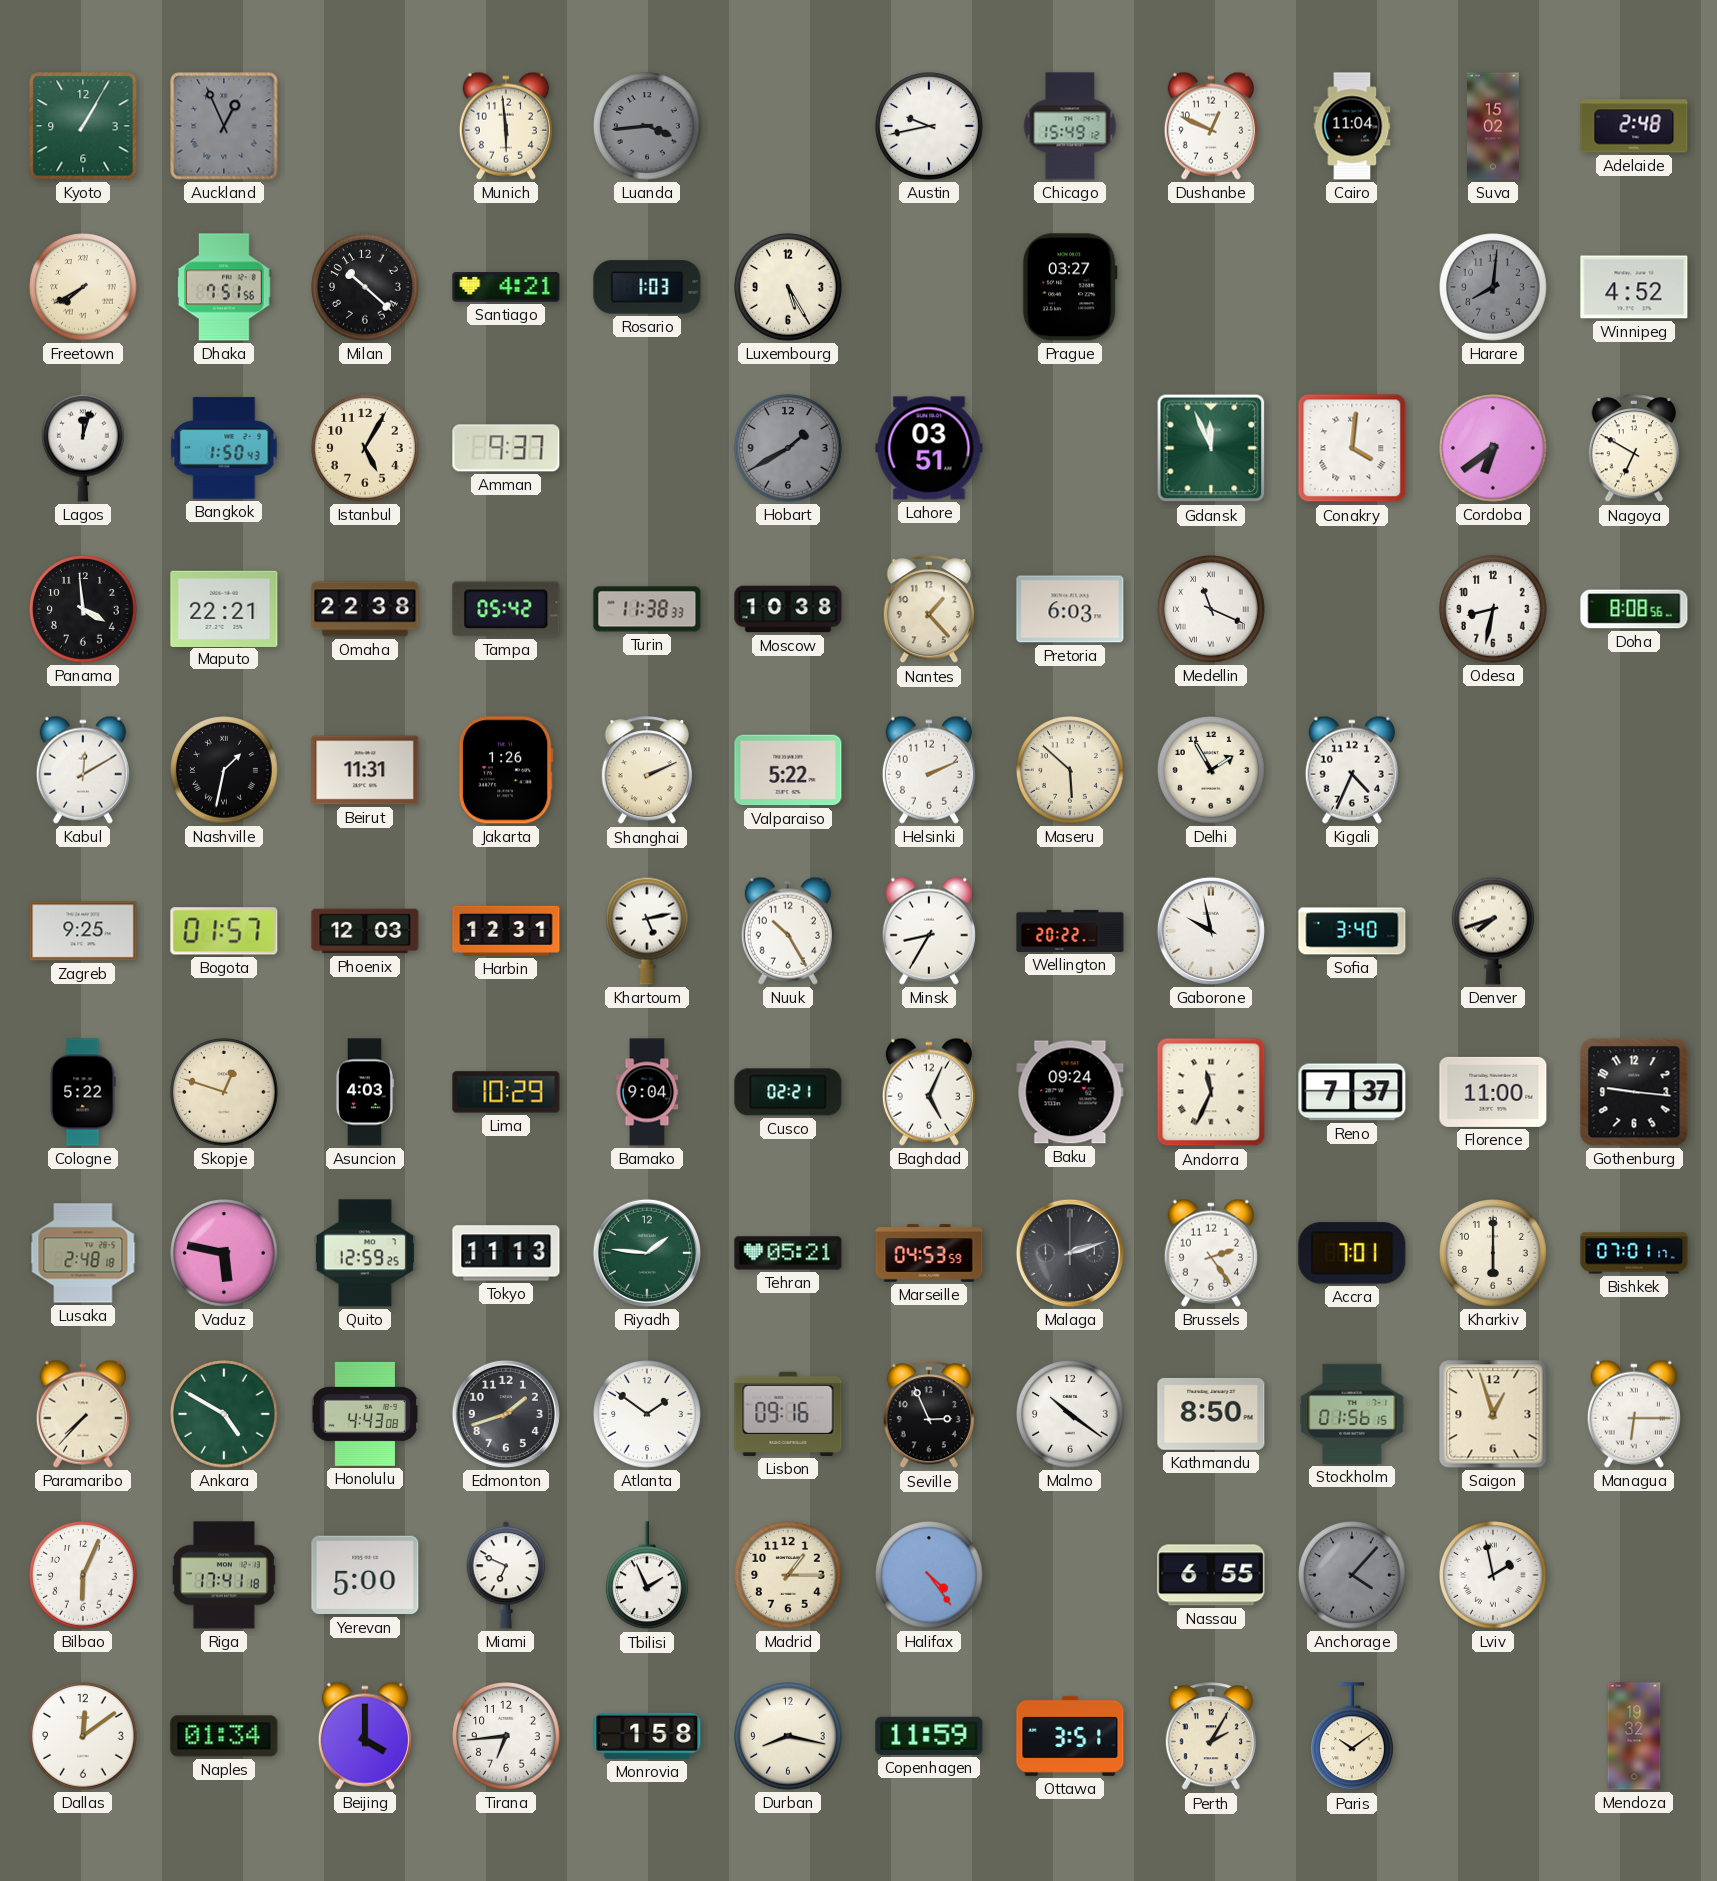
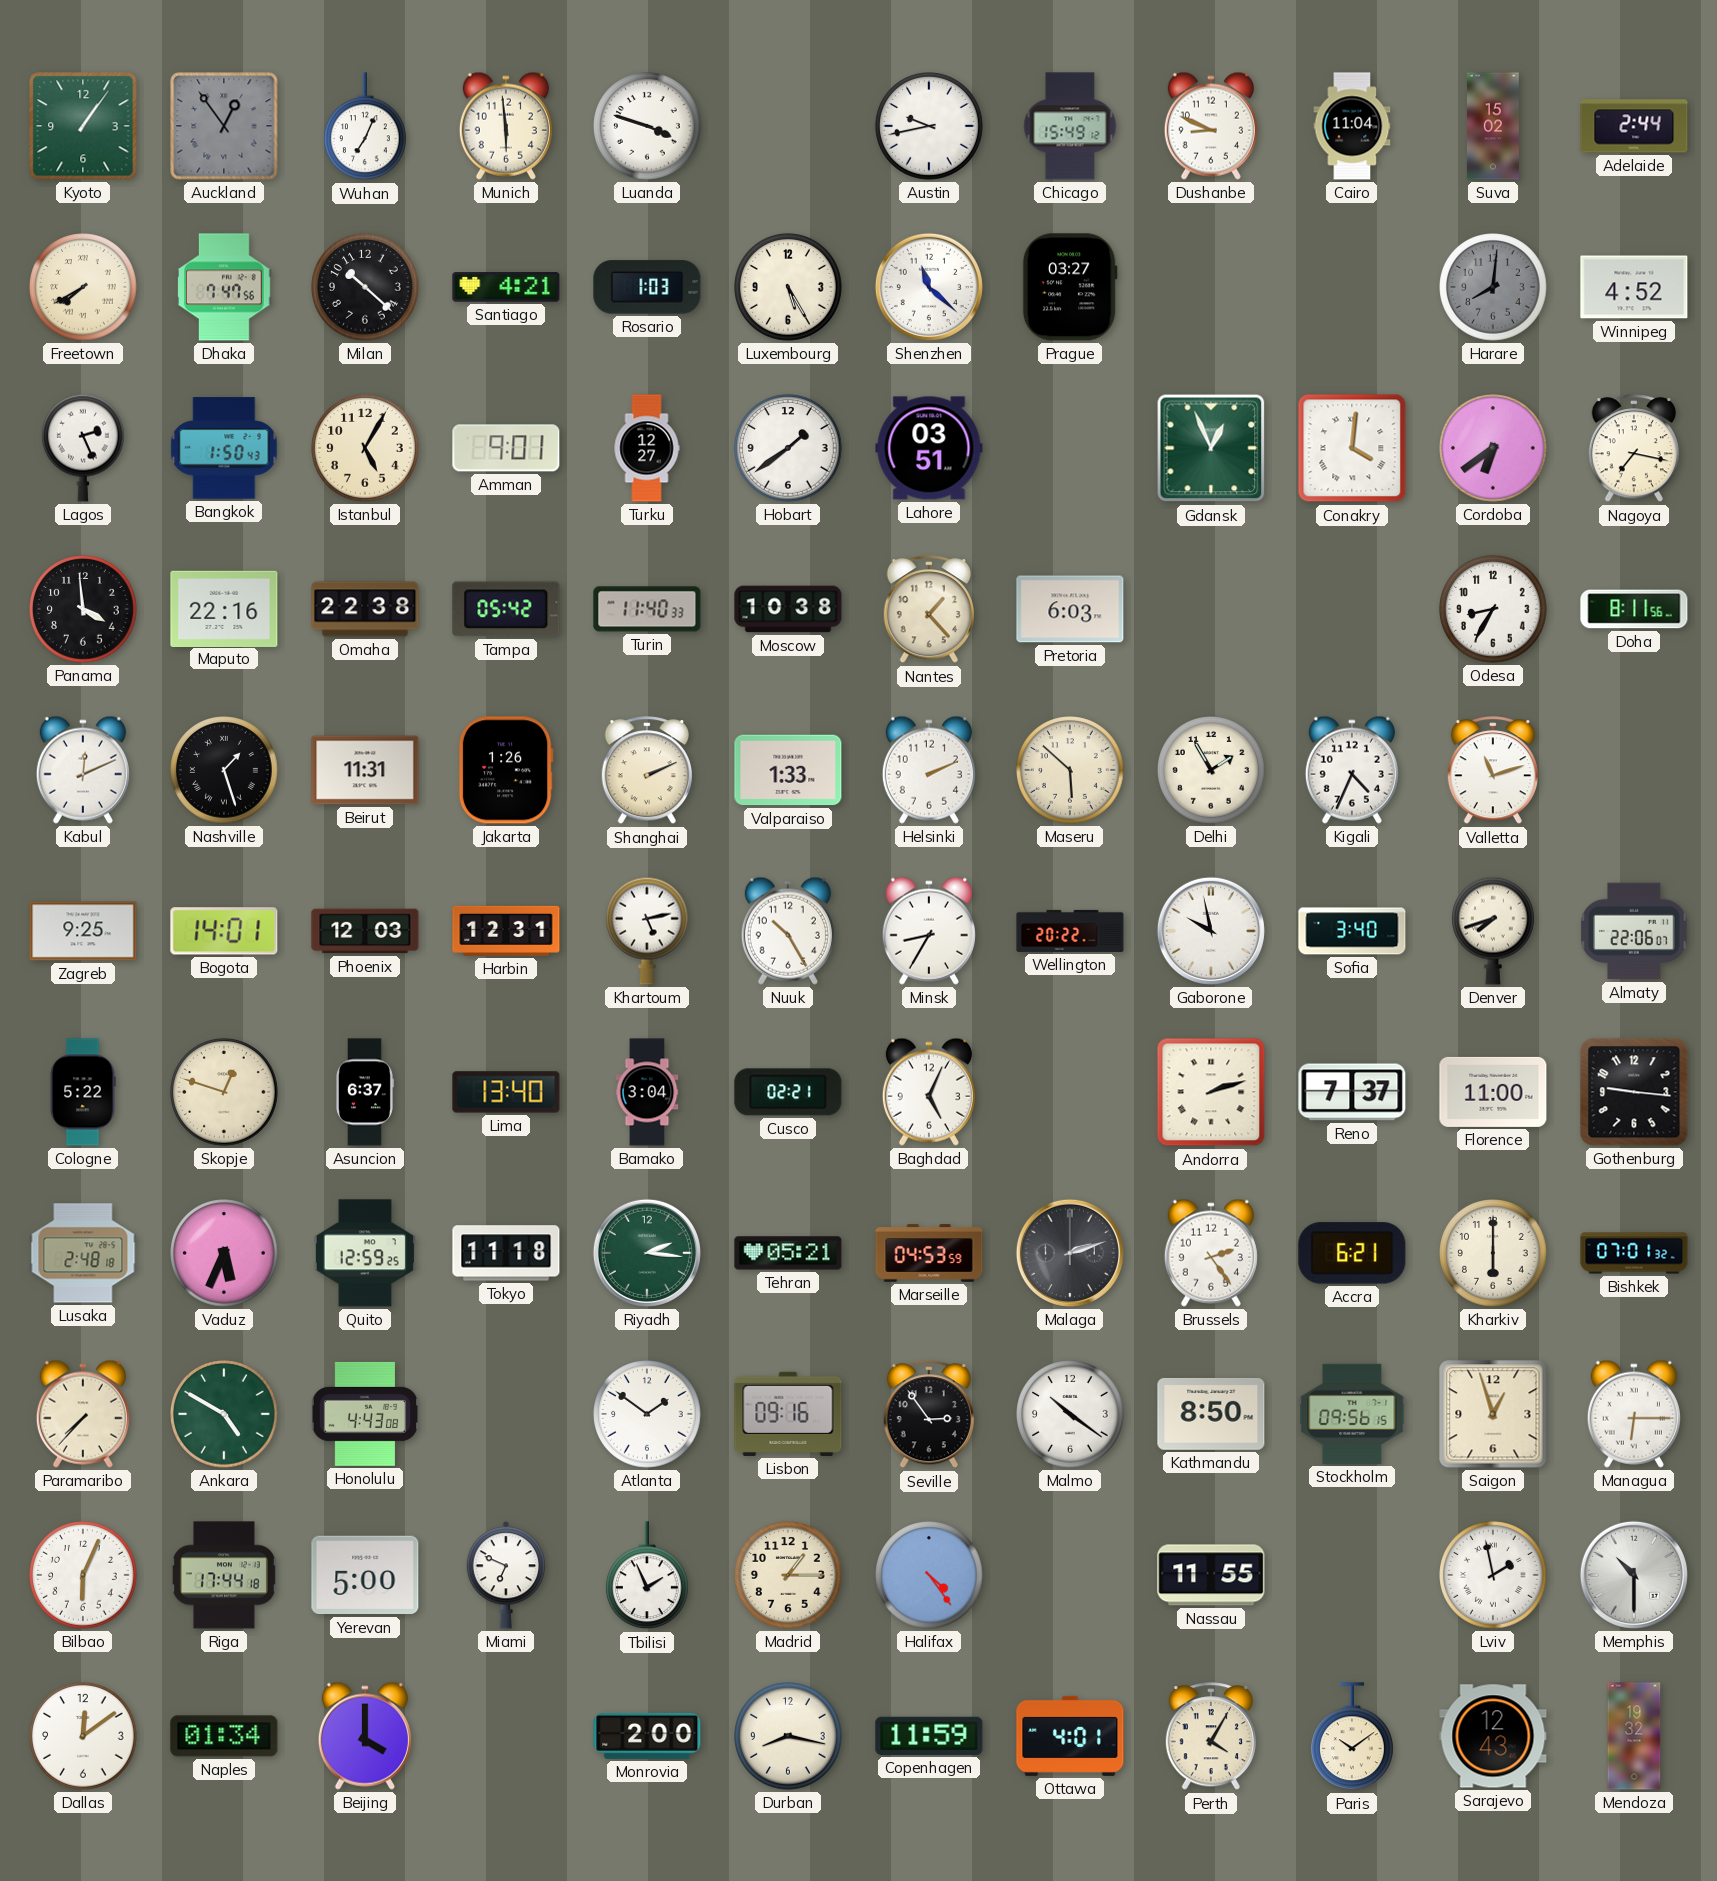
Kyoto: 1:05 -> 1:06
Auckland: 12:56 -> 12:54
Wuhan: none -> 7:04
Luanda: 3:44 -> 3:48
Luanda dial: grey -> white
Dushanbe: 12:49 -> 8:49
Adelaide: 2:48 -> 2:44
Dhaka: 7:51 -> 7:47
Shenzhen: none -> 11:22
Lagos: 12:03 -> 2:26
Amman: 9:37 -> 9:01
Turku: none -> 12:27
Hobart: 1:40 -> 1:39
Hobart dial: grey -> white
Gdansk: 11:56 -> 12:56
Nagoya: 6:50 -> 7:17
Maputo: 22:21 -> 22:16
Turin: 11:38 -> 11:40
Medellin: 11:19 -> none
Odesa: 8:32 -> 8:35
Doha: 8:08 -> 8:11
Kabul: 12:10 -> 12:11
Nashville: 1:32 -> 1:27
Valparaiso: 5:22 -> 1:33
Valletta: none -> 11:12
Bogota: 01:57 -> 14:01
Almaty: none -> 22:06
Asuncion: 4:03 -> 6:37
Lima: 10:29 -> 13:40
Bamako: 9:04 -> 3:04
Baku: 09:24 -> none
Andorra: 11:34 -> 2:12
Vaduz: 5:47 -> 5:34
Tokyo: 11:13 -> 11:18
Riyadh: 1:46 -> 2:16
Accra: 7:01 -> 6:21
Bishkek: 07:01:17 -> 07:01:32
Edmonton: 1:42 -> none
Seville: 2:56 -> 2:54
Stockholm: 01:56 -> 09:56
Riga: 17:41 -> 17:44
Nassau: 6:55 -> 11:55
Anchorage: 4:07 -> none
Memphis: none -> 10:30
Tirana: 6:44 -> none
Monrovia: 1:58 -> 2:00
Ottawa: 3:51 -> 4:01
Perth: 2:05 -> 4:05
Sarajevo: none -> 12:43
